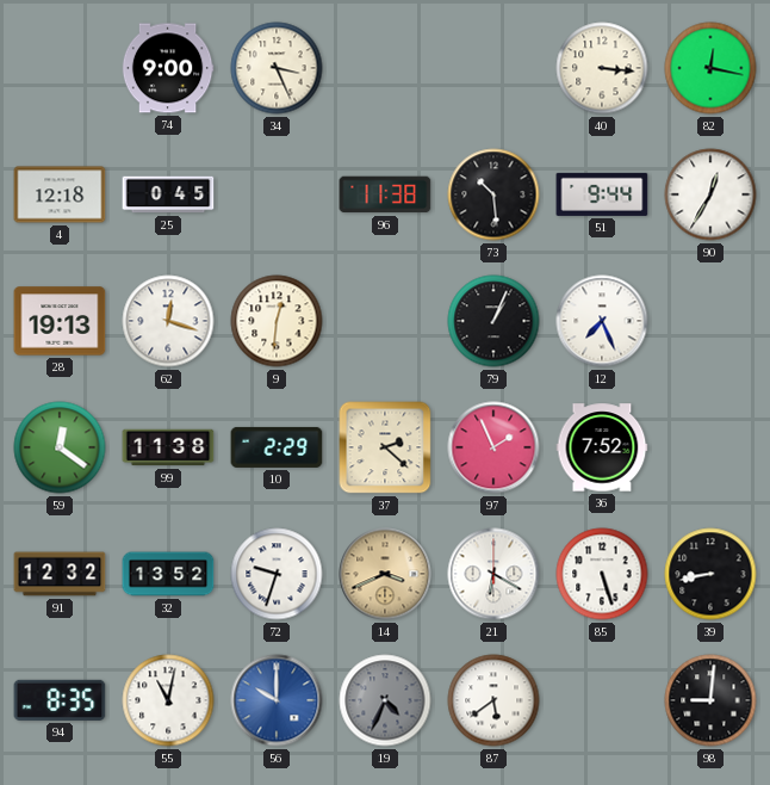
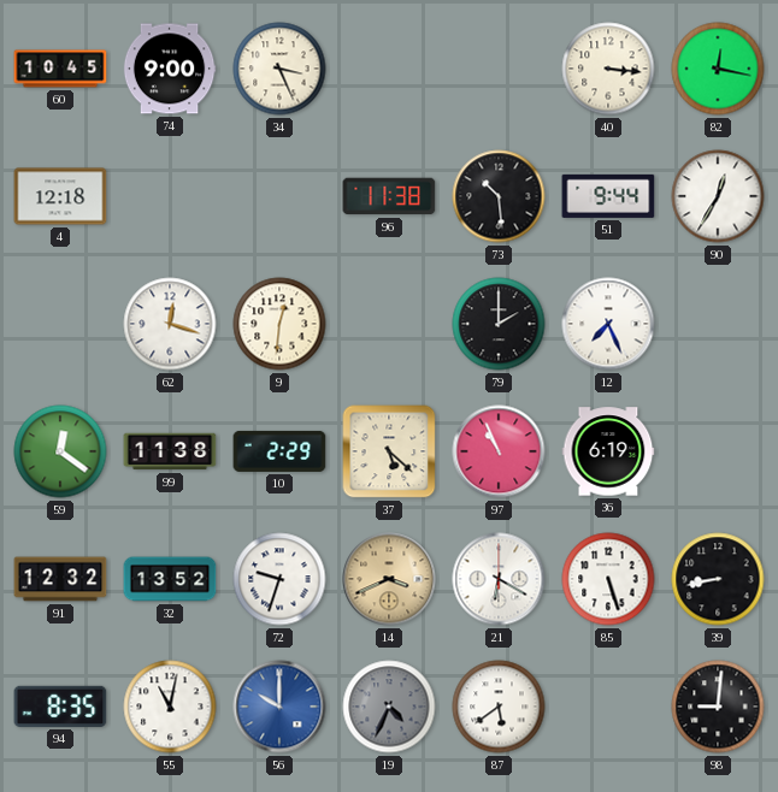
60: none -> 10:45
25: 0:45 -> none
28: 19:13 -> none
79: 1:04 -> 2:00
37: 2:22 -> 5:22
97: 1:56 -> 10:56
36: 7:52 -> 6:19
